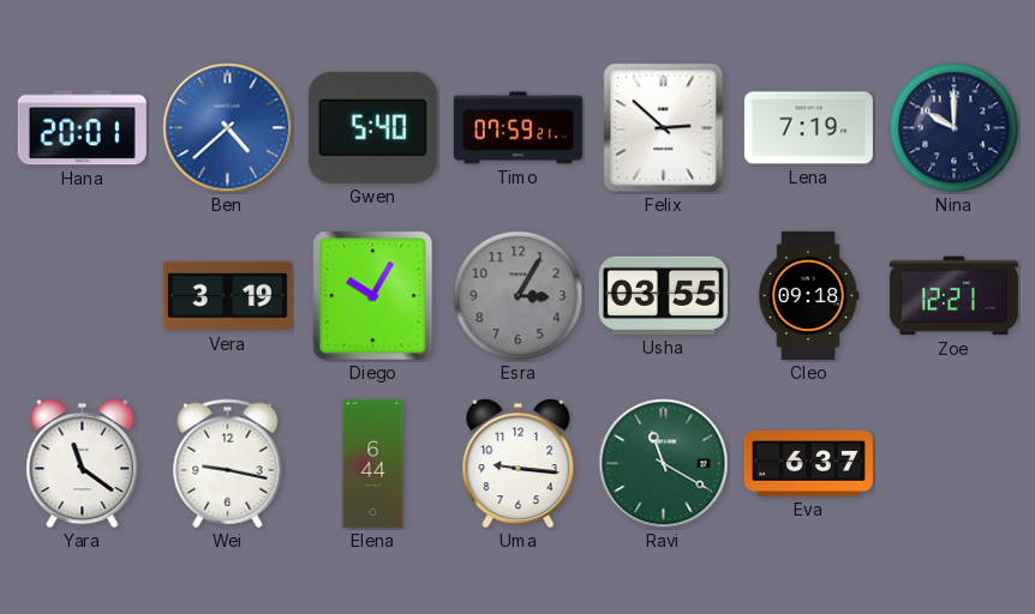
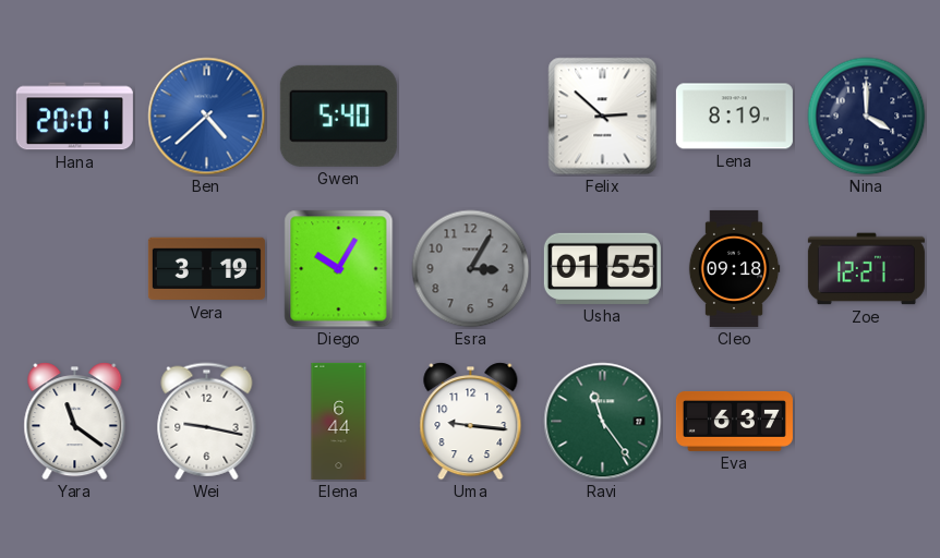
Timo: 07:59 -> none
Lena: 7:19 -> 8:19
Nina: 10:00 -> 4:00
Usha: 03:55 -> 01:55
Ravi: 11:20 -> 11:24
